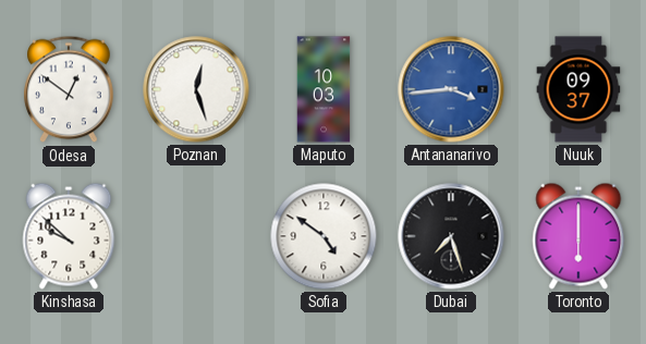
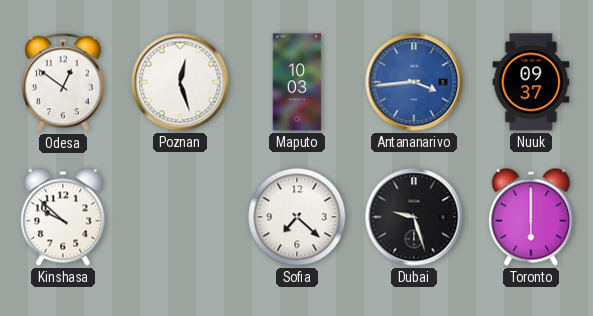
Sofia: 4:51 -> 7:22
Dubai: 7:27 -> 9:27
